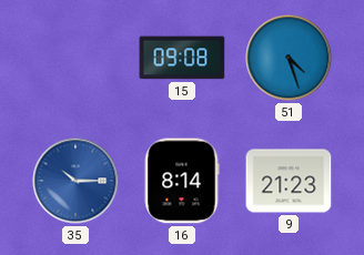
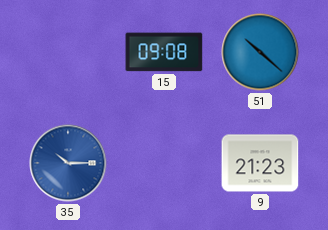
51: 4:27 -> 10:22
16: 8:14 -> none
